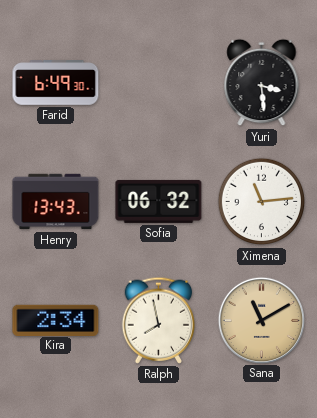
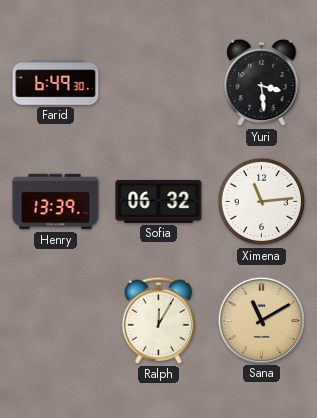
Henry: 13:43 -> 13:39
Kira: 2:34 -> none
Ralph: 7:58 -> 12:05
